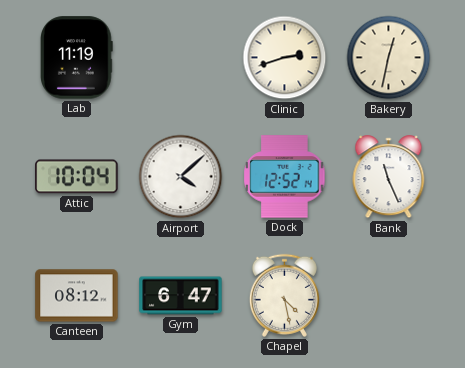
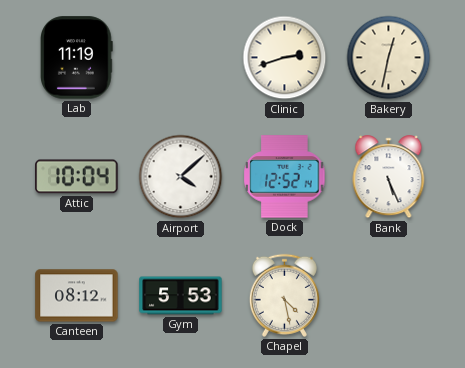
Bank: 11:26 -> 5:26
Gym: 6:47 -> 5:53
